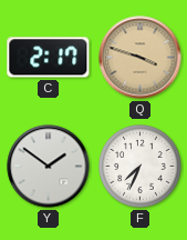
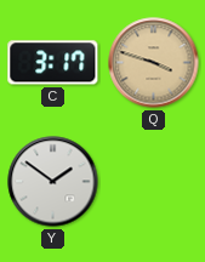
C: 2:17 -> 3:17
F: 7:34 -> none
